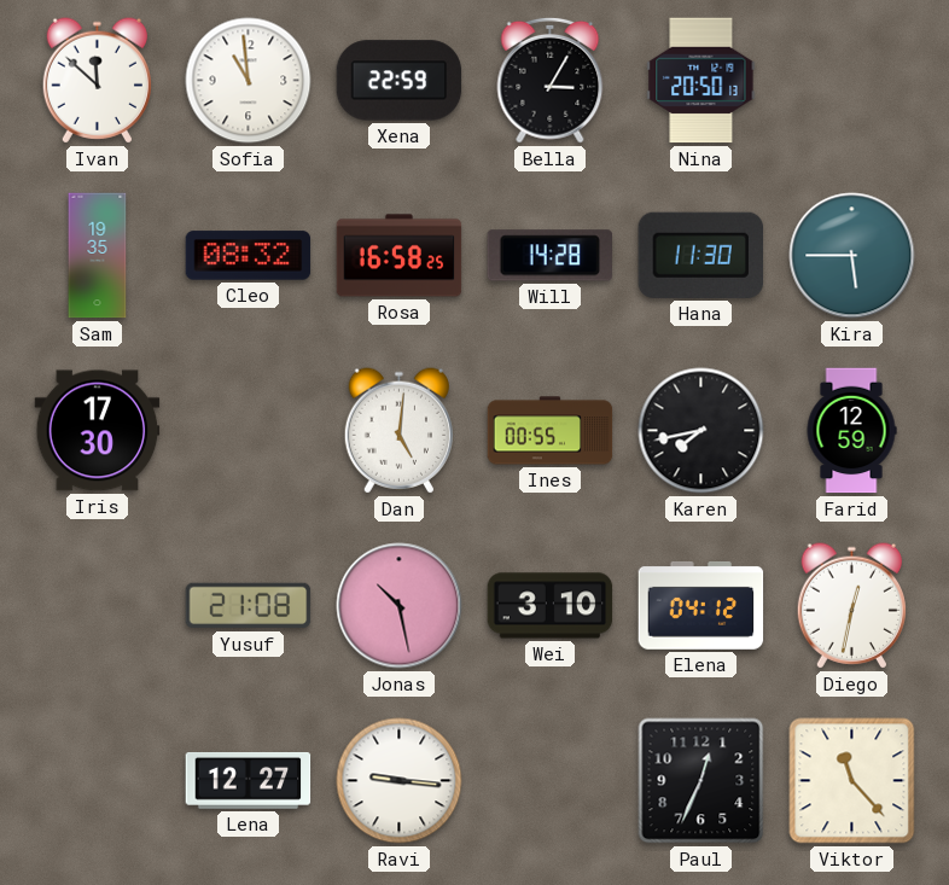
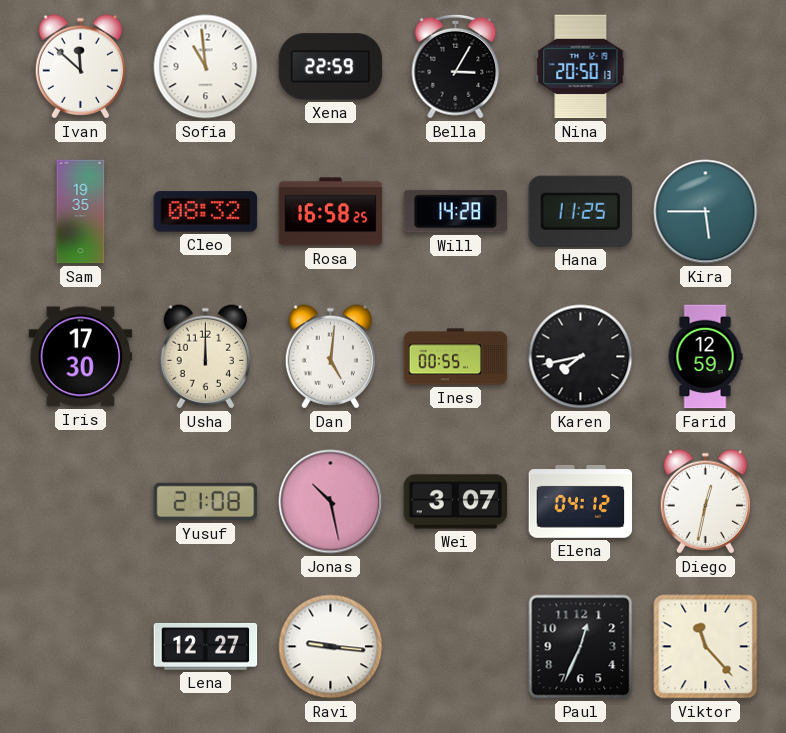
Hana: 11:30 -> 11:25
Usha: none -> 12:00
Wei: 3:10 -> 3:07
